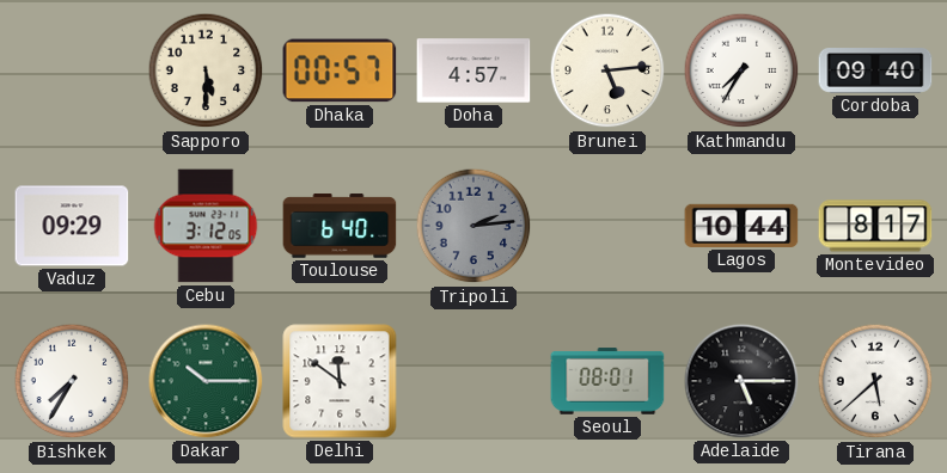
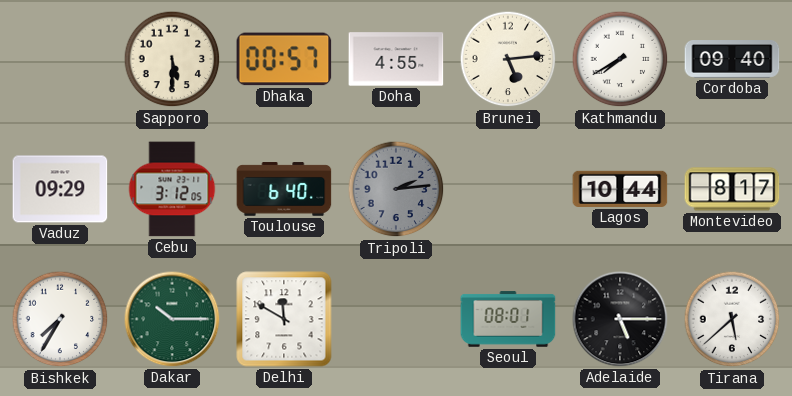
Doha: 4:57 -> 4:55
Kathmandu: 7:35 -> 7:40
Delhi: 11:51 -> 11:50
